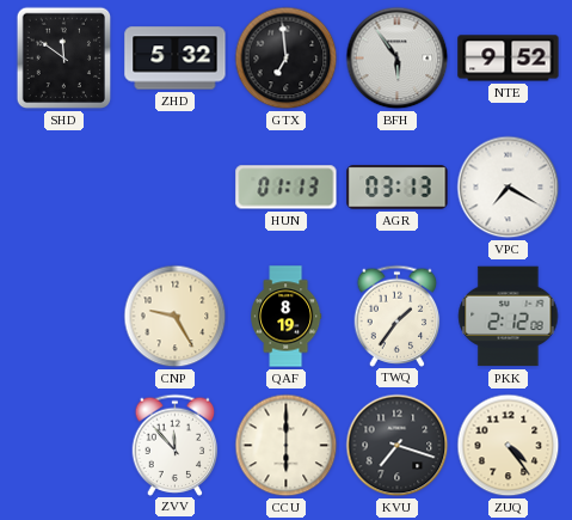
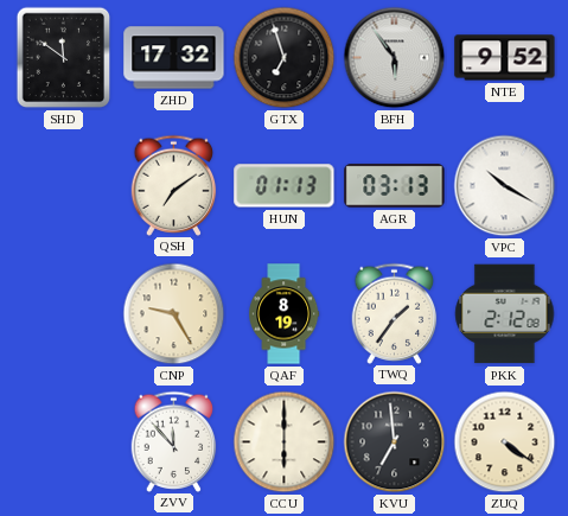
ZHD: 5:32 -> 17:32
GTX: 6:59 -> 6:57
QSH: none -> 7:09
VPC: 7:20 -> 10:20
KVU: 7:18 -> 6:59
ZUQ: 4:24 -> 4:21
